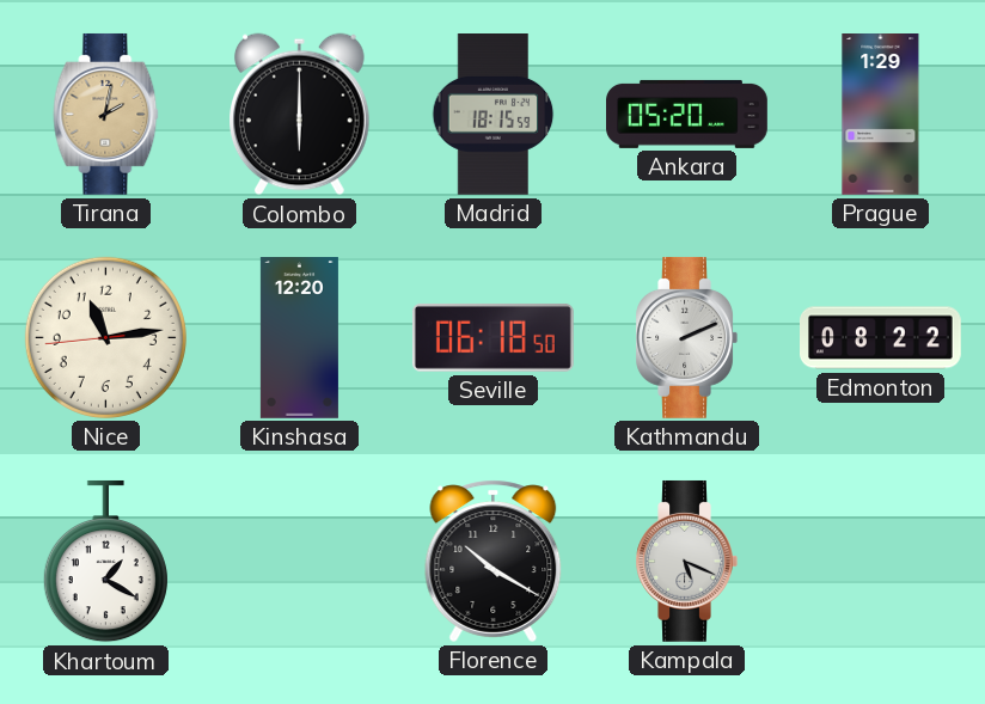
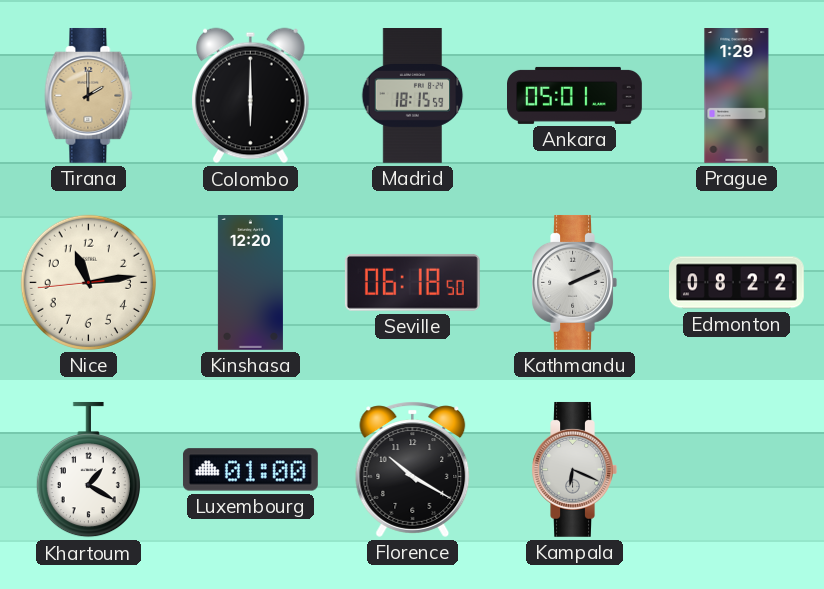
Tirana: 2:02 -> 2:00
Ankara: 05:20 -> 05:01
Luxembourg: none -> 01:00
Kampala: 5:19 -> 6:19
